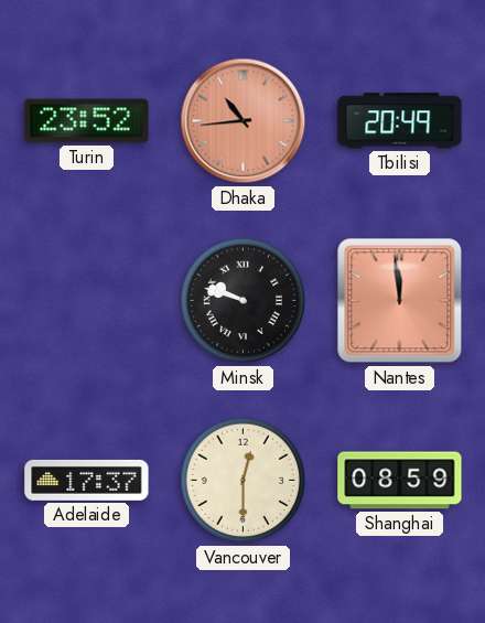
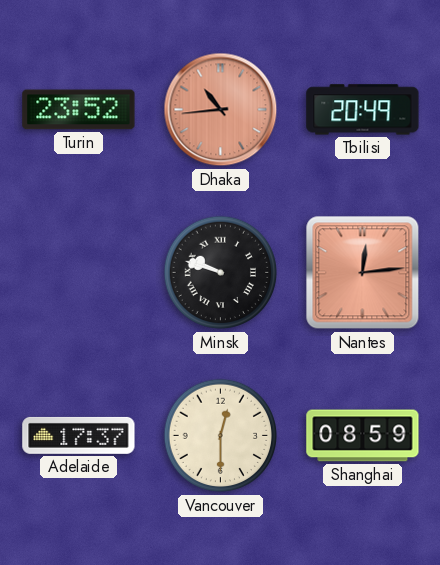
Nantes: 11:59 -> 12:14
